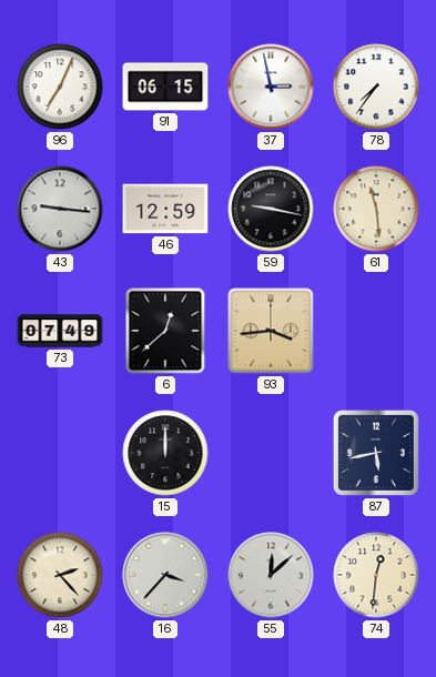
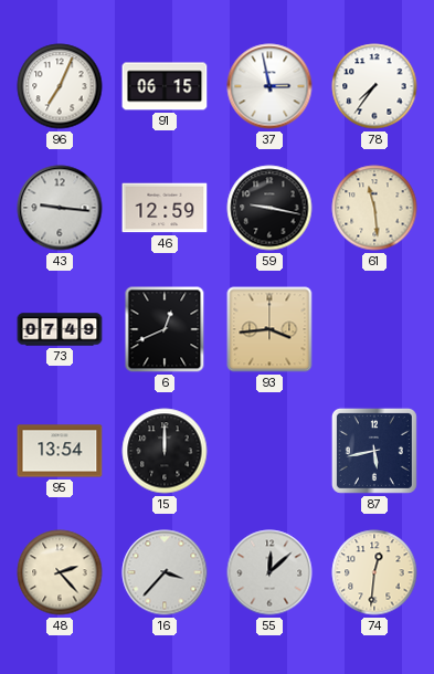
6: 12:38 -> 12:41
95: none -> 13:54
